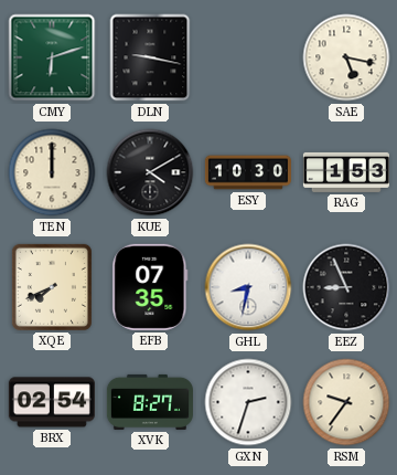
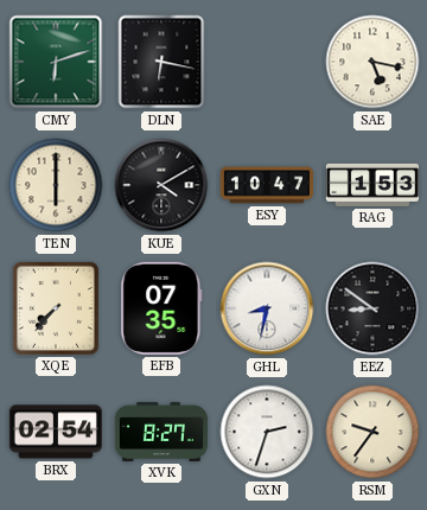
DLN: 9:17 -> 6:17
TEN: 12:00 -> 6:00
ESY: 10:30 -> 10:47
XQE: 7:41 -> 7:37
EEZ: 8:56 -> 8:51
